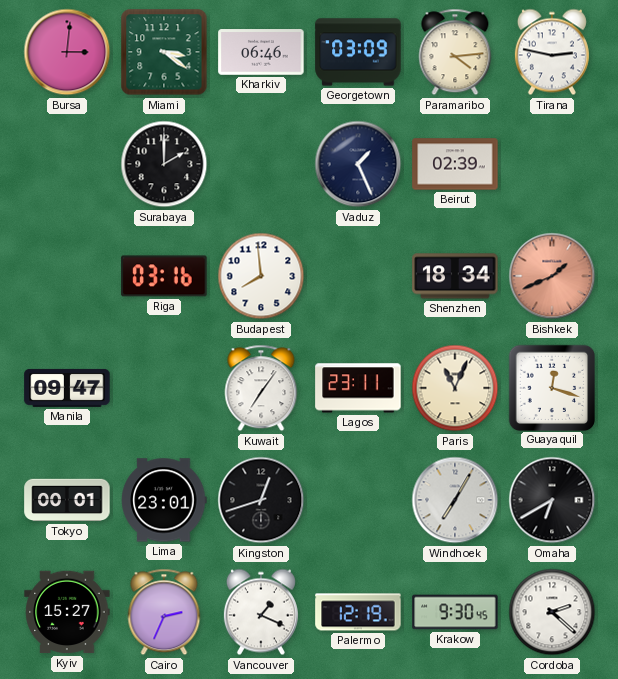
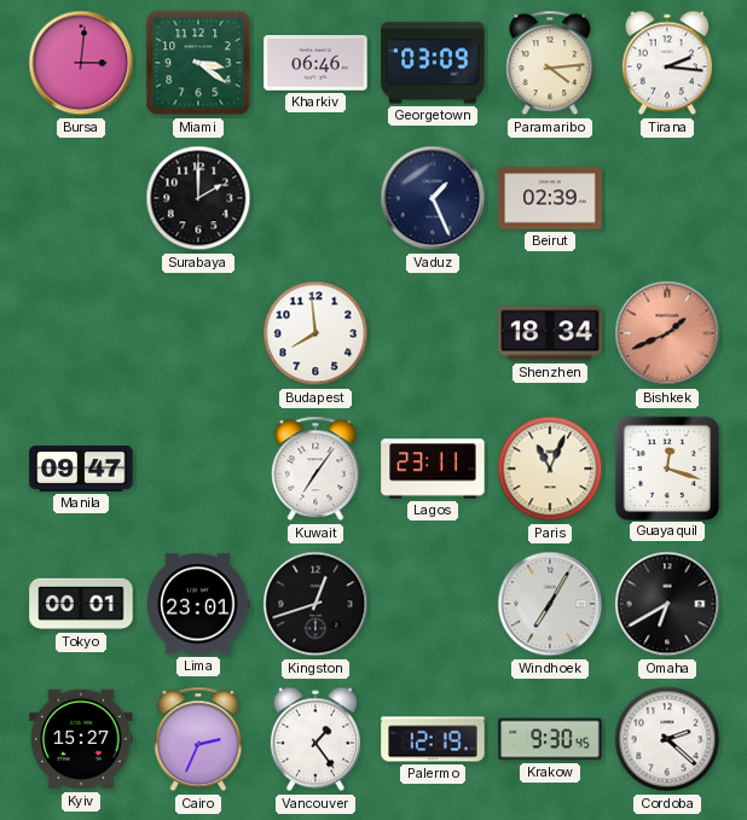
Tirana: 2:47 -> 2:16
Riga: 03:16 -> none
Vancouver: 1:19 -> 1:24
